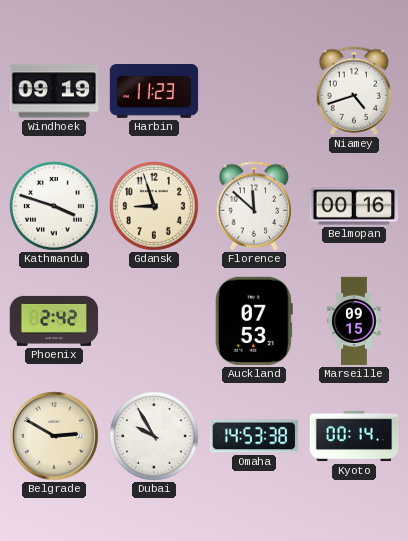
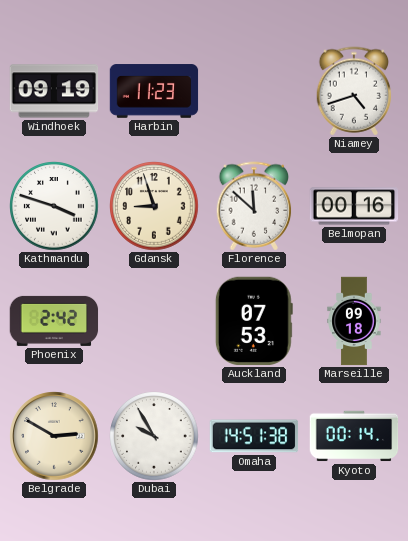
Marseille: 09:15 -> 09:18
Omaha: 14:53 -> 14:51
